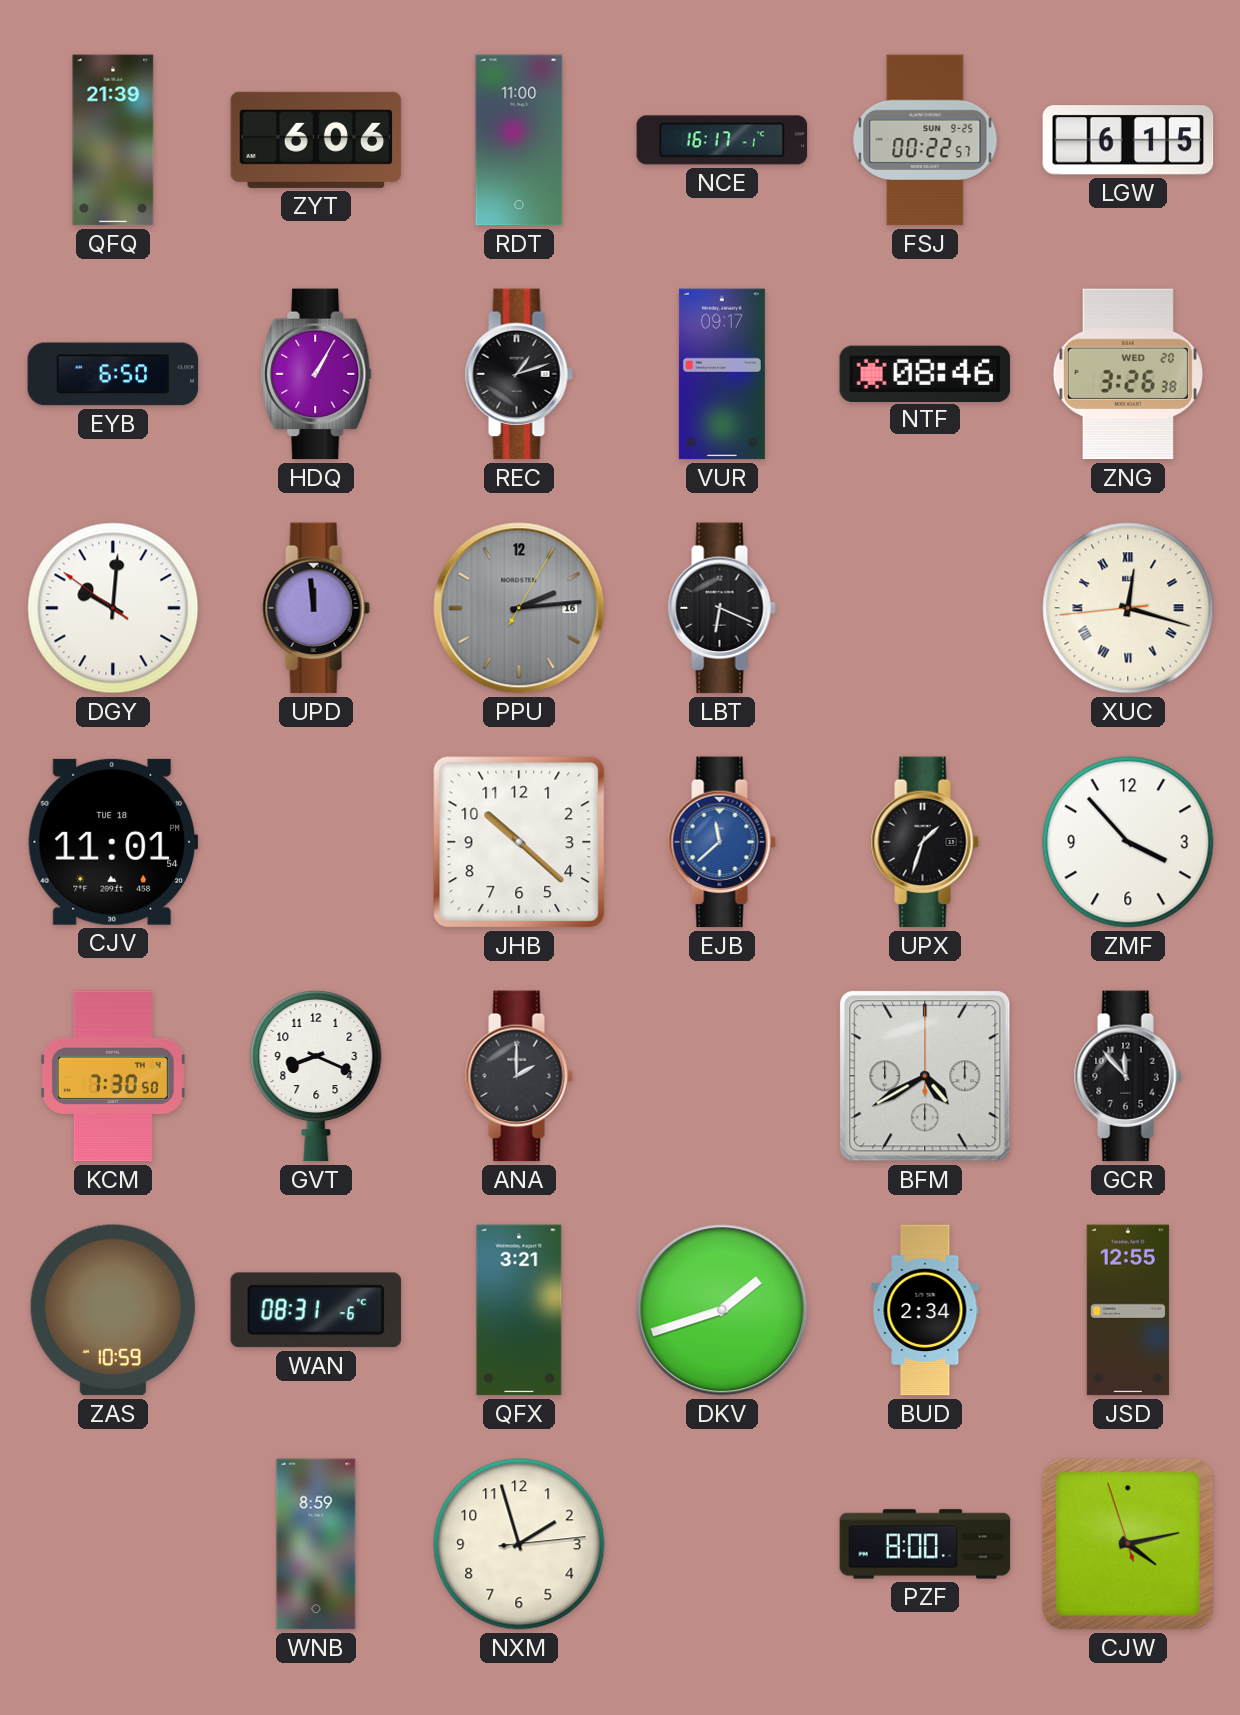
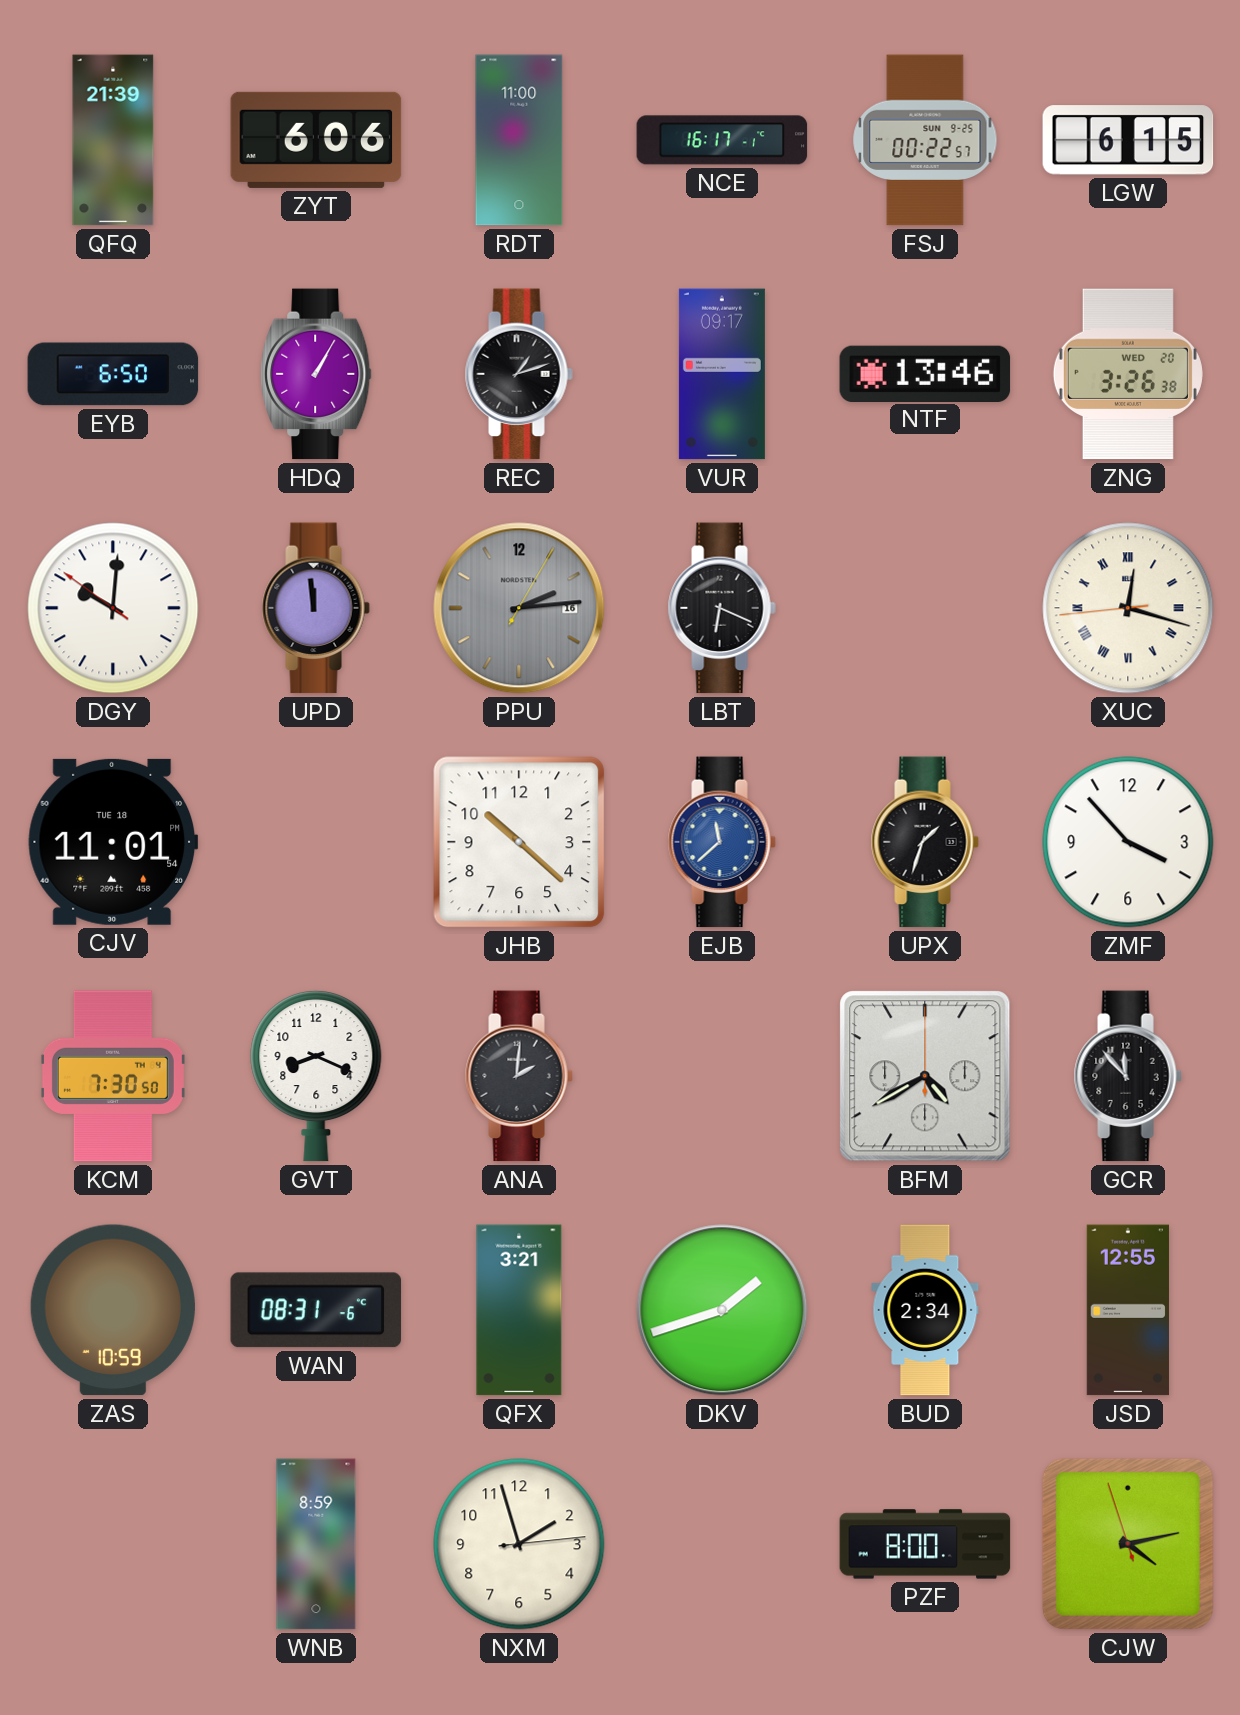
NTF: 08:46 -> 13:46
ANA: 2:00 -> 2:01
